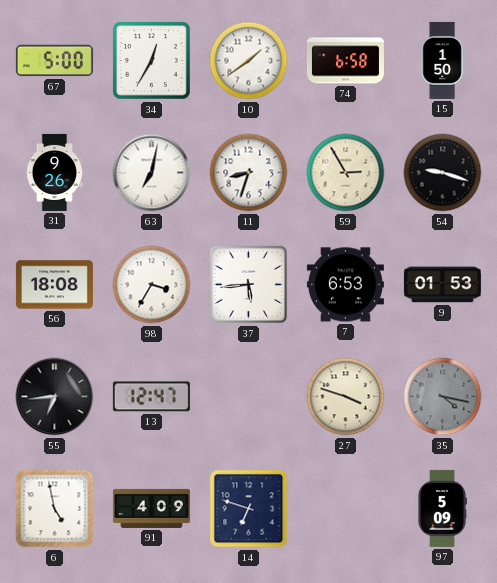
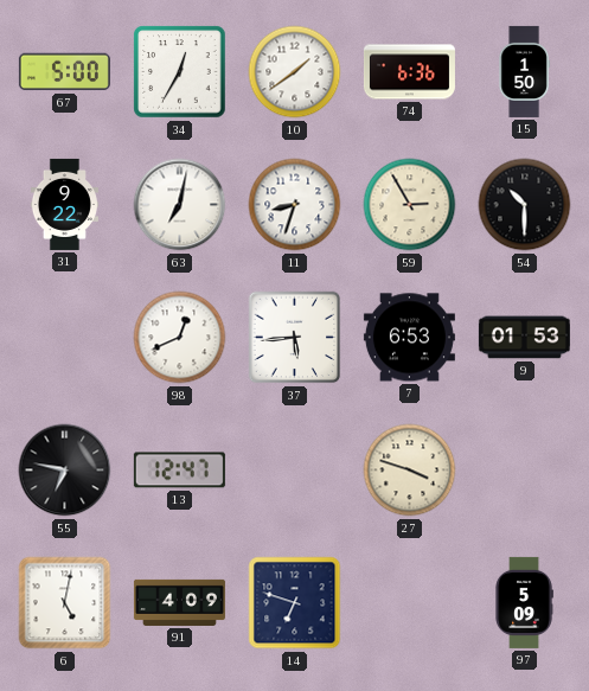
74: 6:58 -> 6:36
31: 9:26 -> 9:22
54: 9:18 -> 10:30
56: 18:08 -> none
98: 3:35 -> 12:41
55: 6:44 -> 6:47
35: 4:17 -> none
6: 4:58 -> 5:02
